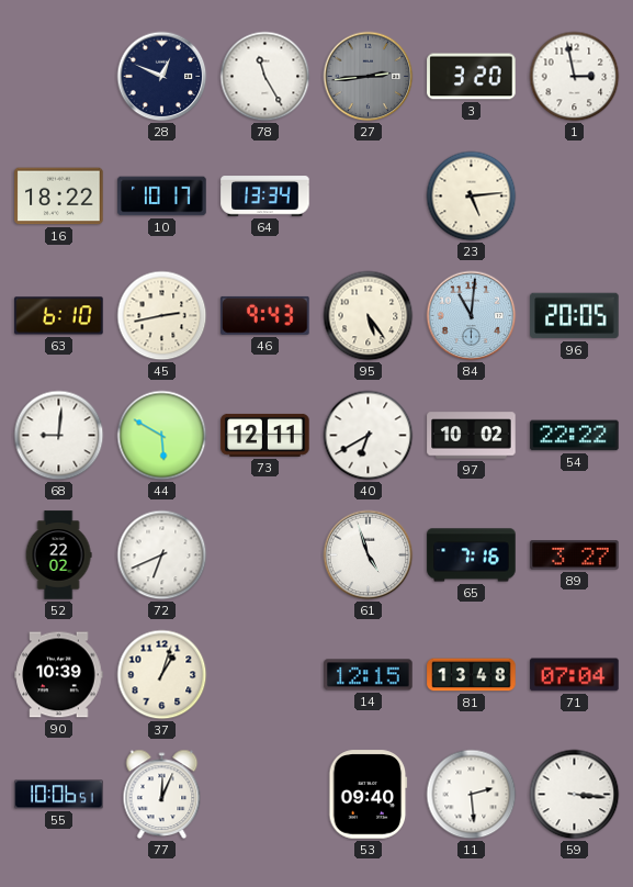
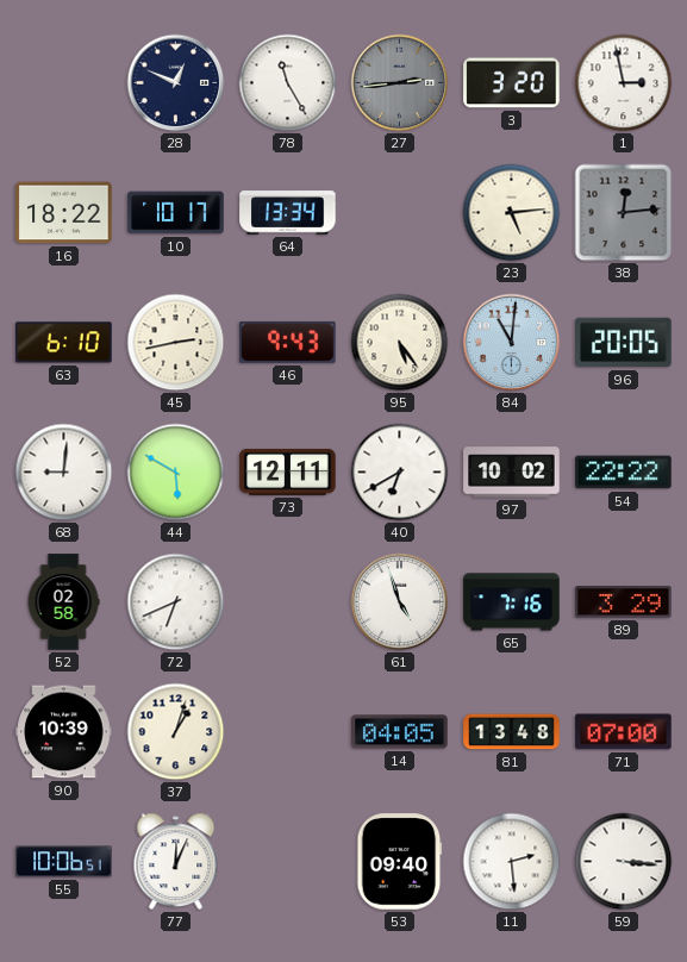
38: none -> 12:14
52: 22:02 -> 02:58
89: 3:27 -> 3:29
14: 12:15 -> 04:05
71: 07:04 -> 07:00
